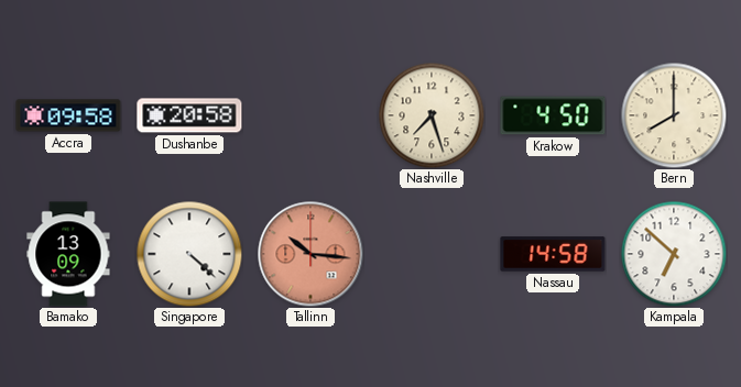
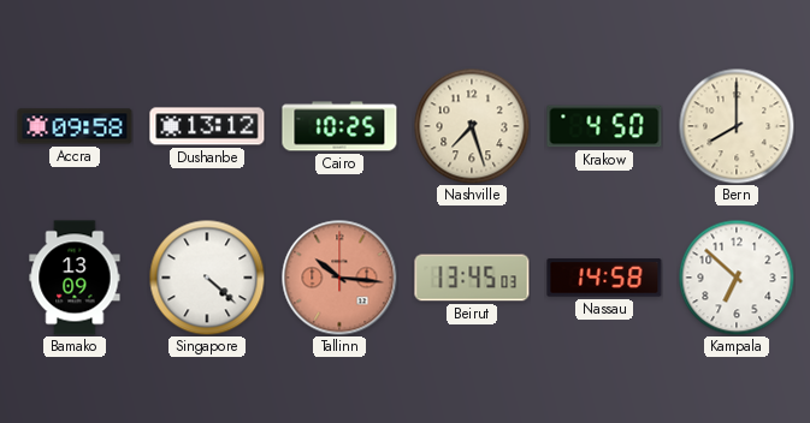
Dushanbe: 20:58 -> 13:12
Cairo: none -> 10:25
Beirut: none -> 13:45
